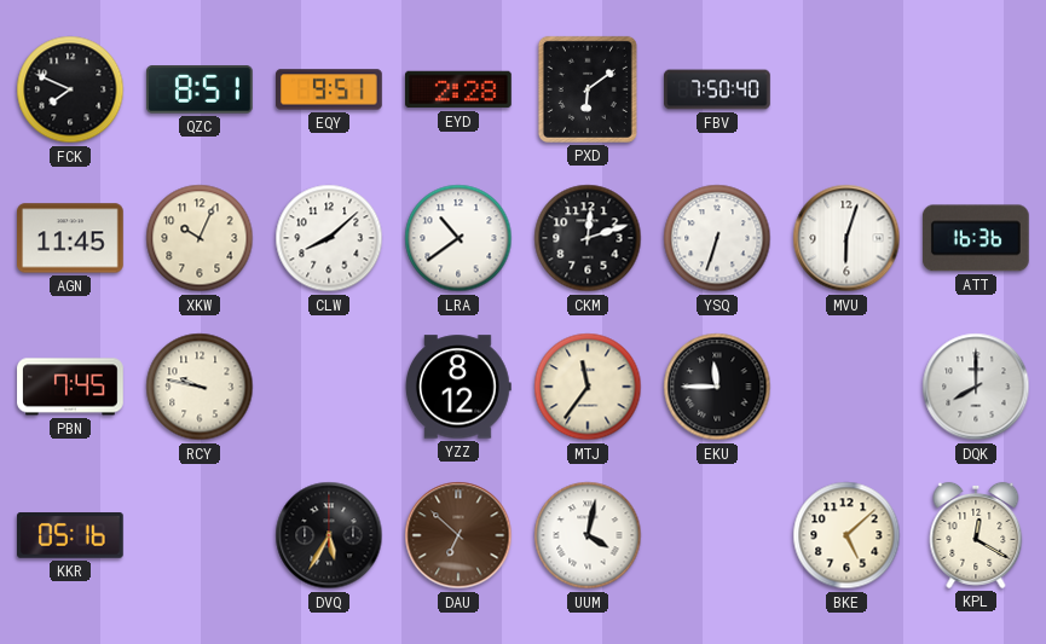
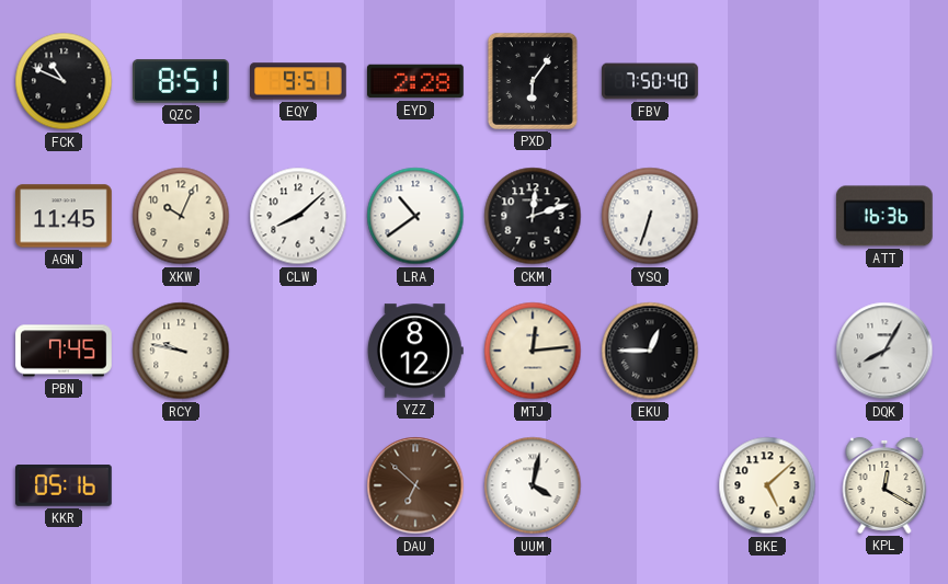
FCK: 7:49 -> 10:49
PXD: 6:09 -> 6:06
MVU: 6:03 -> none
MTJ: 11:36 -> 12:14
EKU: 11:45 -> 12:45
DQK: 8:00 -> 8:05
DVQ: 5:35 -> none
